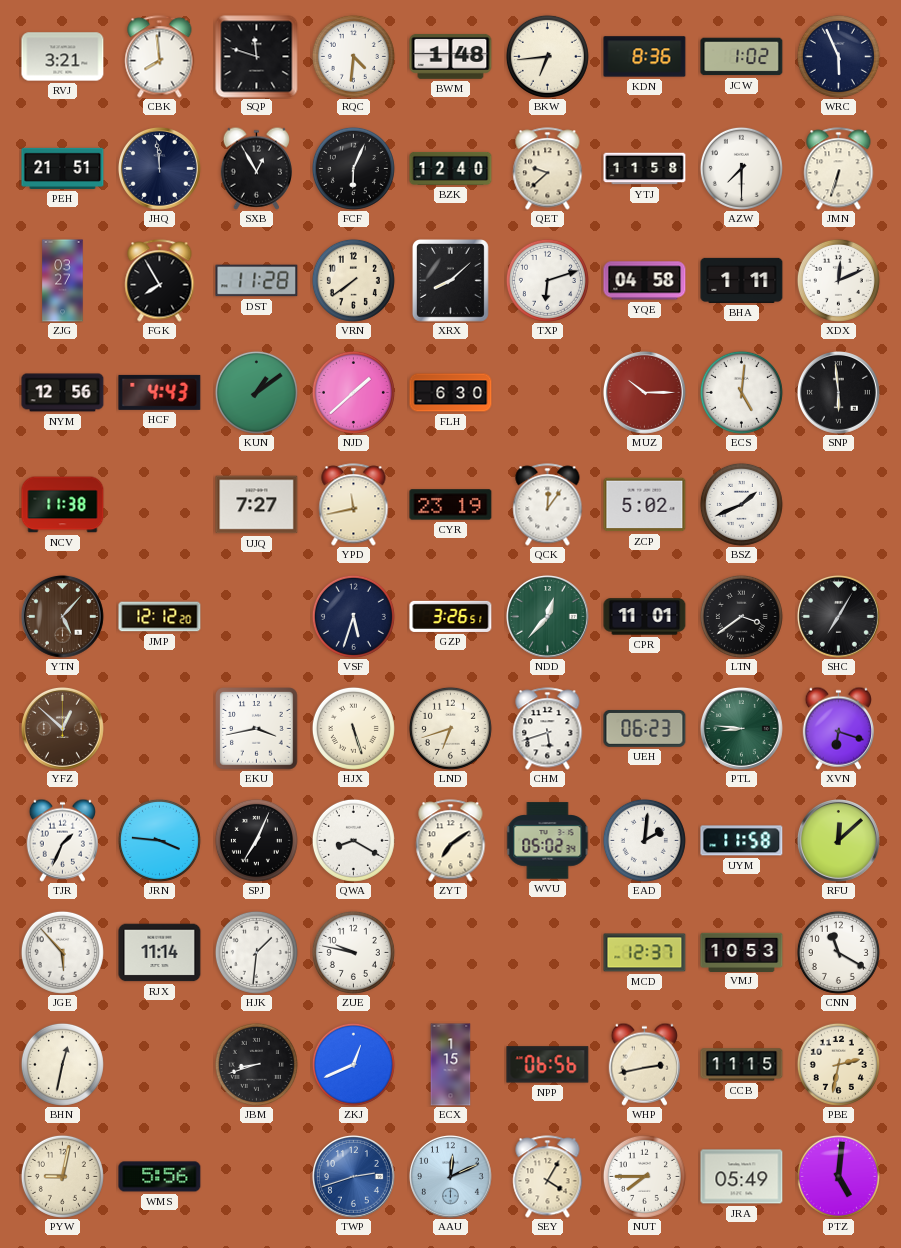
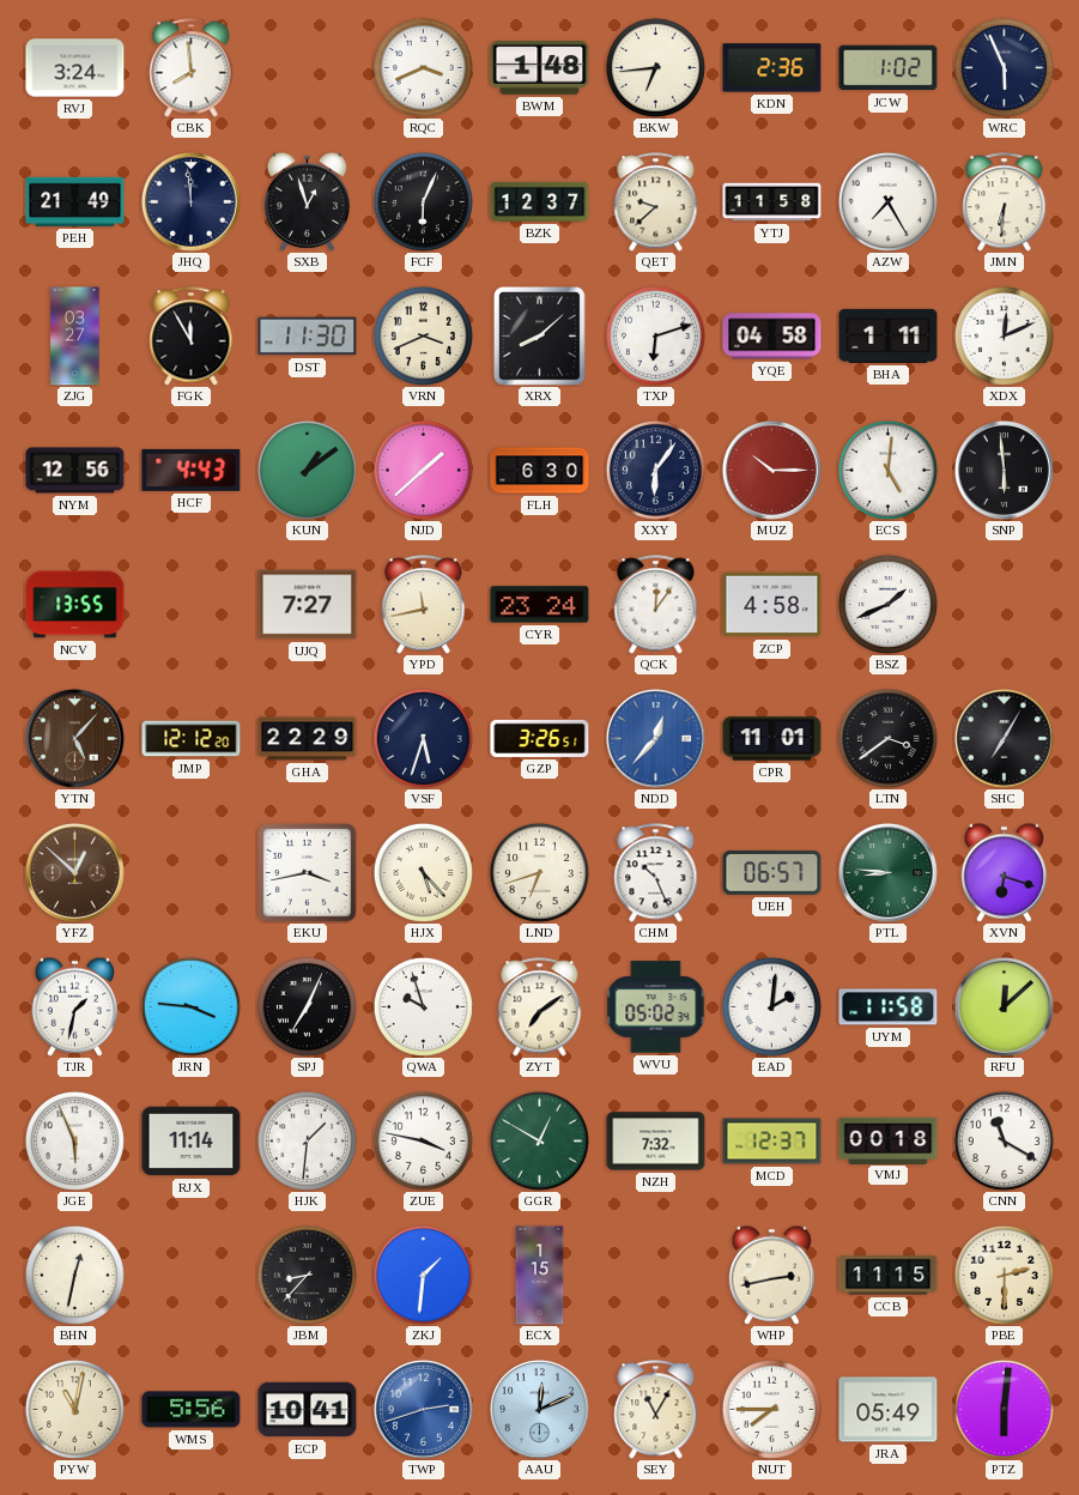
RVJ: 3:21 -> 3:24
SQP: 11:48 -> none
RQC: 4:31 -> 3:41
KDN: 8:36 -> 2:36
PEH: 21:51 -> 21:49
SXB: 12:55 -> 12:57
BZK: 12:40 -> 12:37
AZW: 7:30 -> 7:25
JMN: 6:33 -> 6:31
FGK: 7:55 -> 11:55
DST: 11:28 -> 11:30
VRN: 7:39 -> 3:41
XXY: none -> 6:06
NCV: 11:38 -> 13:55
CYR: 23:19 -> 23:24
ZCP: 5:02 -> 4:58
GHA: none -> 22:29
NDD dial: green -> blue
HJX: 5:27 -> 5:23
CHM: 5:42 -> 10:26
UEH: 06:23 -> 06:57
TJR: 1:34 -> 1:32
QWA: 8:20 -> 9:57
JGE: 5:53 -> 5:56
ZUE: 9:47 -> 3:47
GGR: none -> 12:50
NZH: none -> 7:32
VMJ: 10:53 -> 00:18
JBM: 8:42 -> 8:37
ZKJ: 12:41 -> 1:31
NPP: 06:56 -> none
PBE: 2:32 -> 2:30
PYW: 9:02 -> 11:02
ECP: none -> 10:41
SEY: 4:05 -> 11:05
PTZ: 5:01 -> 6:01
